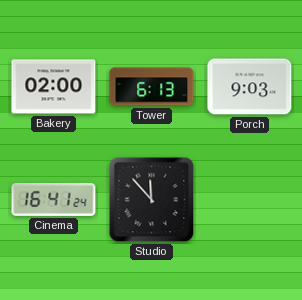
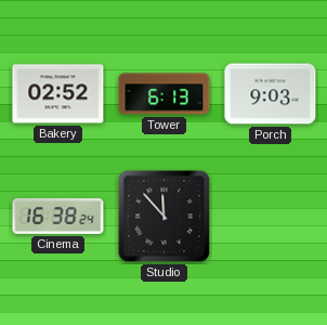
Bakery: 02:00 -> 02:52
Cinema: 16:41 -> 16:38
